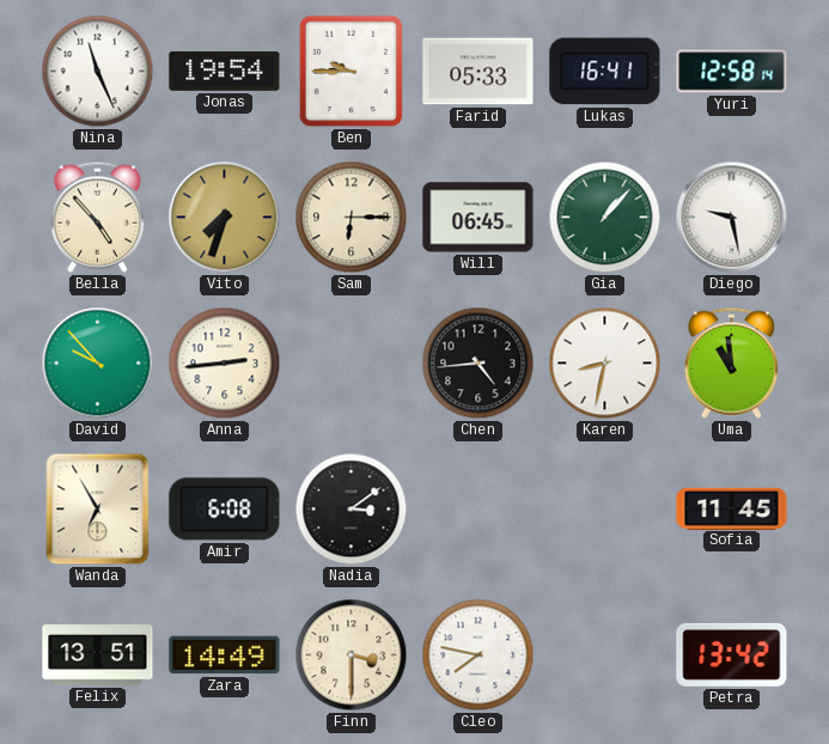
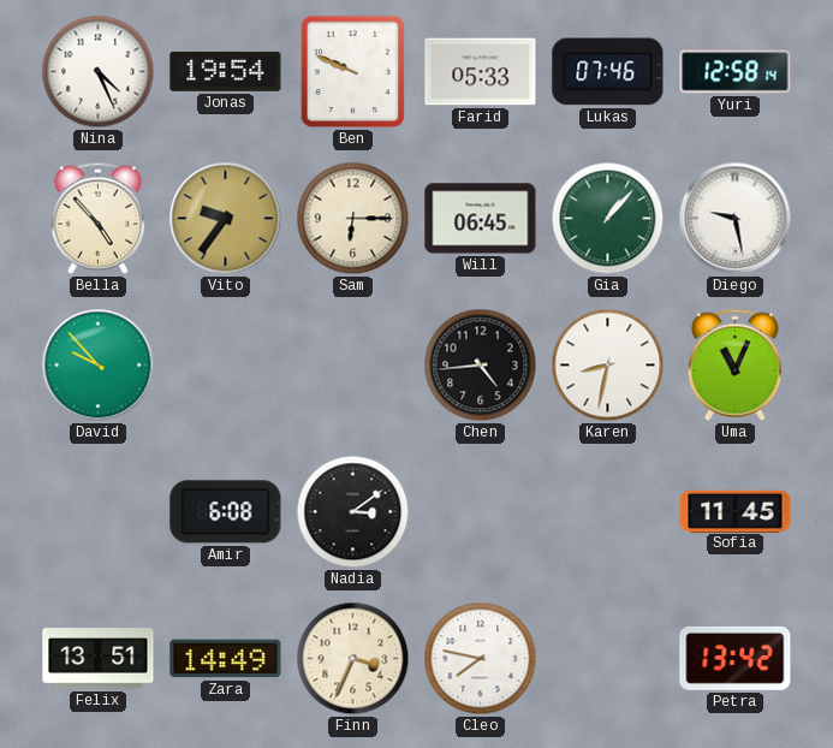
Nina: 11:26 -> 4:26
Ben: 9:45 -> 9:49
Lukas: 16:41 -> 07:46
Vito: 7:33 -> 9:36
Anna: 2:44 -> none
Uma: 10:59 -> 11:04
Wanda: 6:55 -> none
Finn: 3:30 -> 3:34
